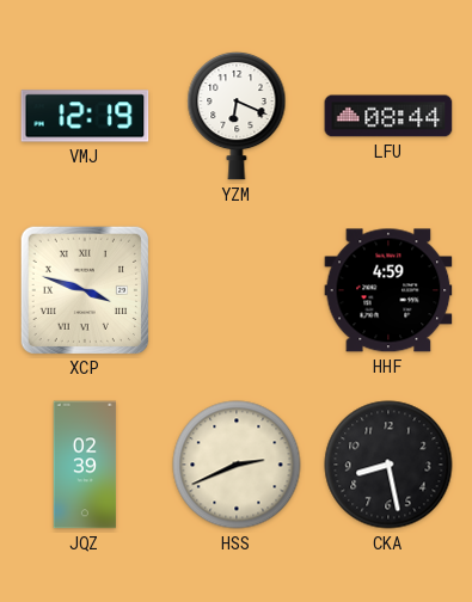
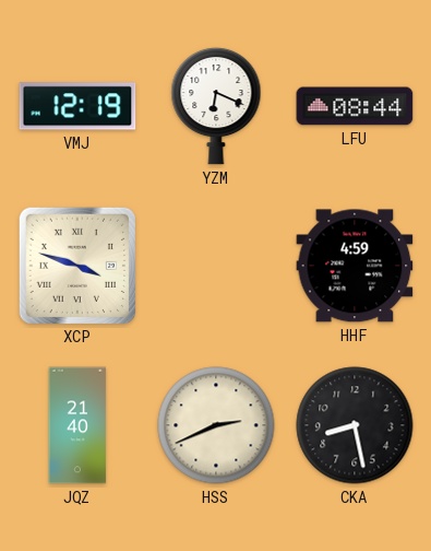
JQZ: 02:39 -> 21:40
